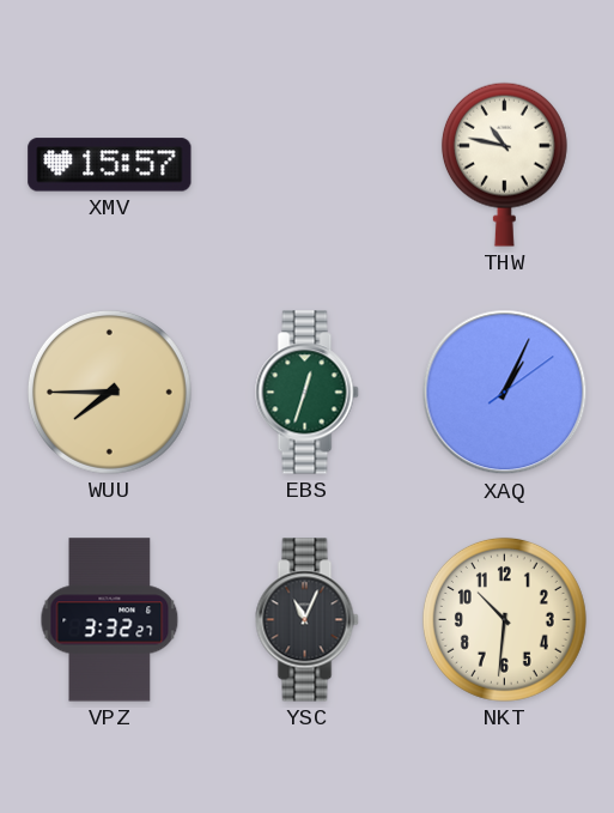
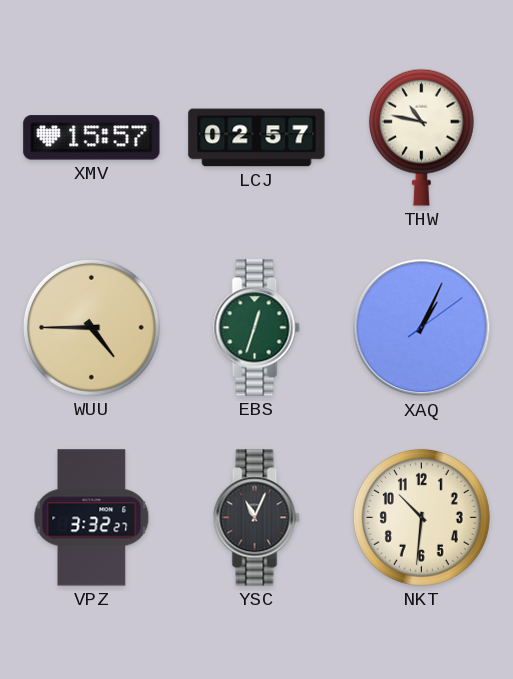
LCJ: none -> 02:57
WUU: 7:45 -> 4:45
